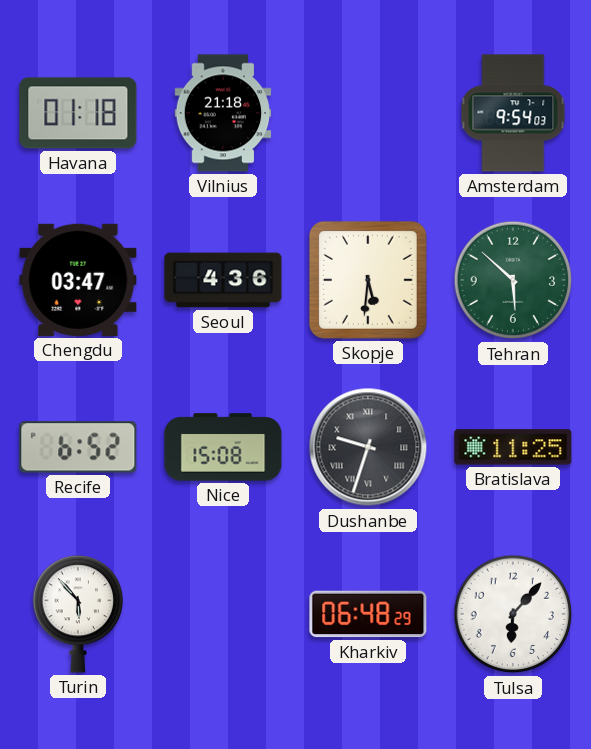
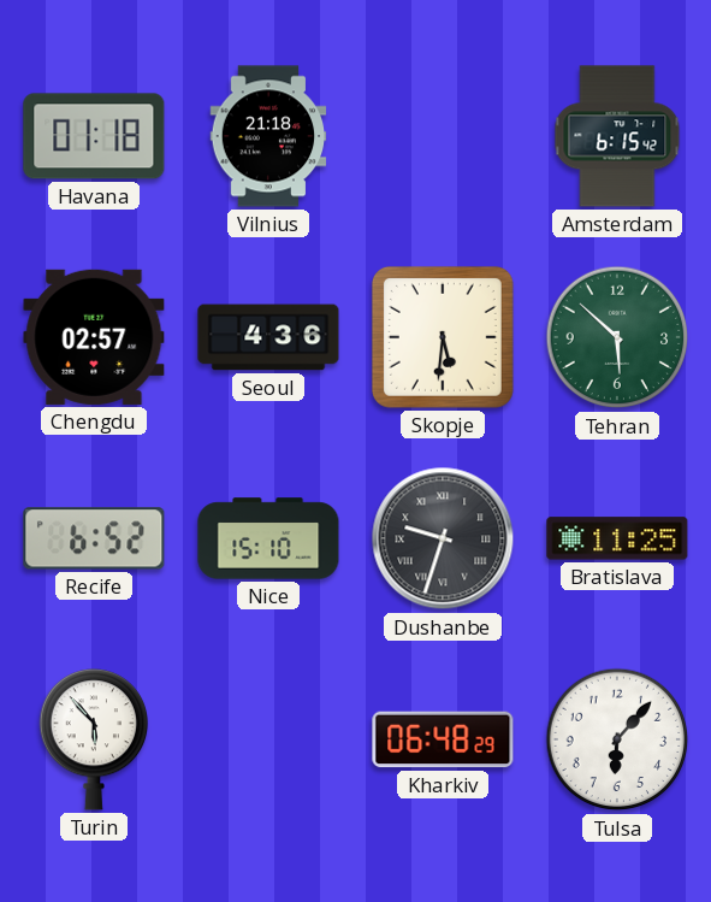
Amsterdam: 9:54 -> 6:15
Chengdu: 03:47 -> 02:57
Nice: 15:08 -> 15:10
